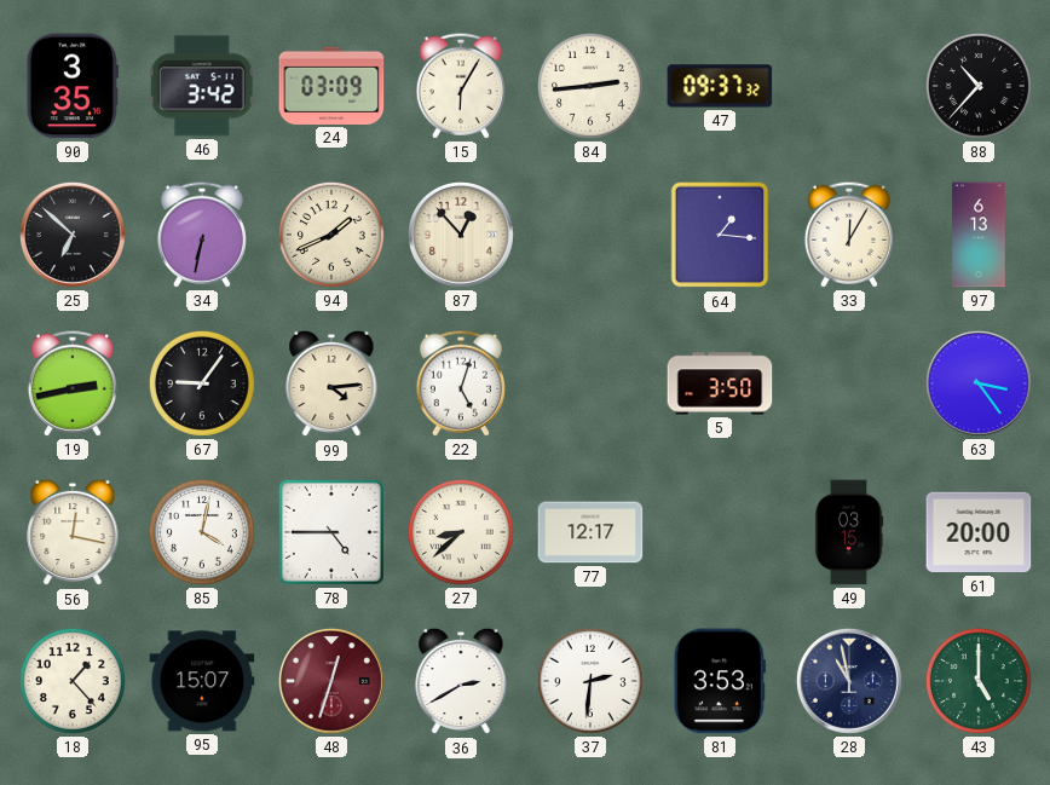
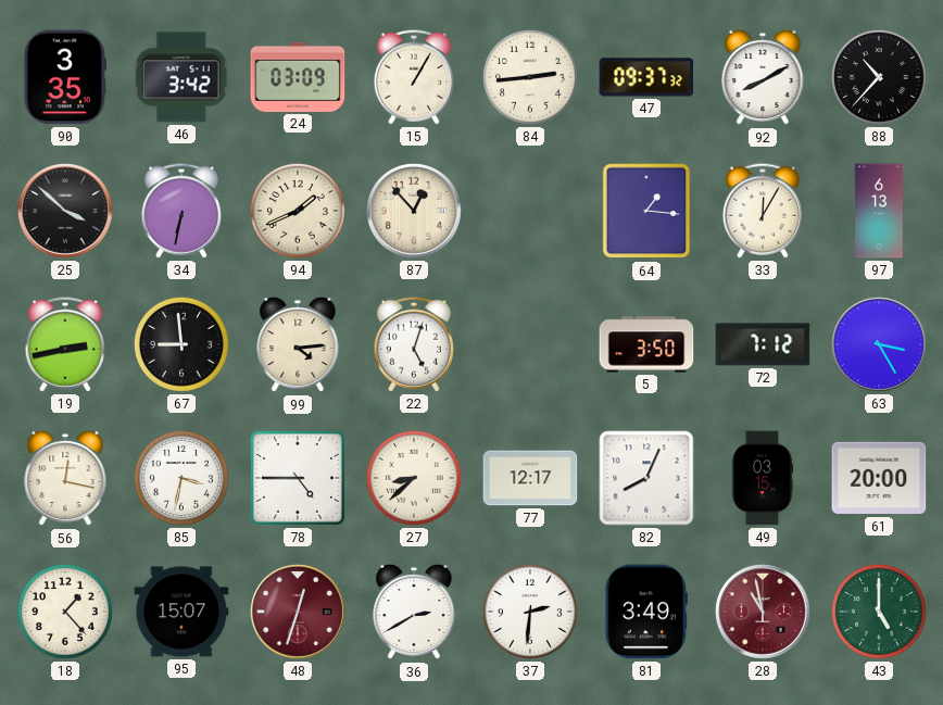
15: 6:05 -> 1:05
92: none -> 8:10
25: 6:52 -> 3:52
67: 9:06 -> 8:59
72: none -> 7:12
63: 3:24 -> 3:25
85: 4:02 -> 3:32
82: none -> 8:04
81: 3:53 -> 3:49
28 dial: navy -> burgundy
